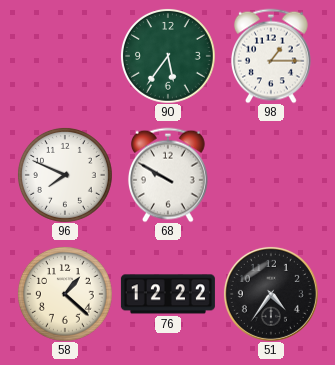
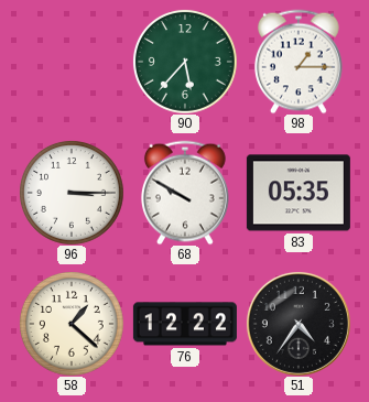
90: 5:36 -> 5:37
96: 7:49 -> 3:15
83: none -> 05:35
